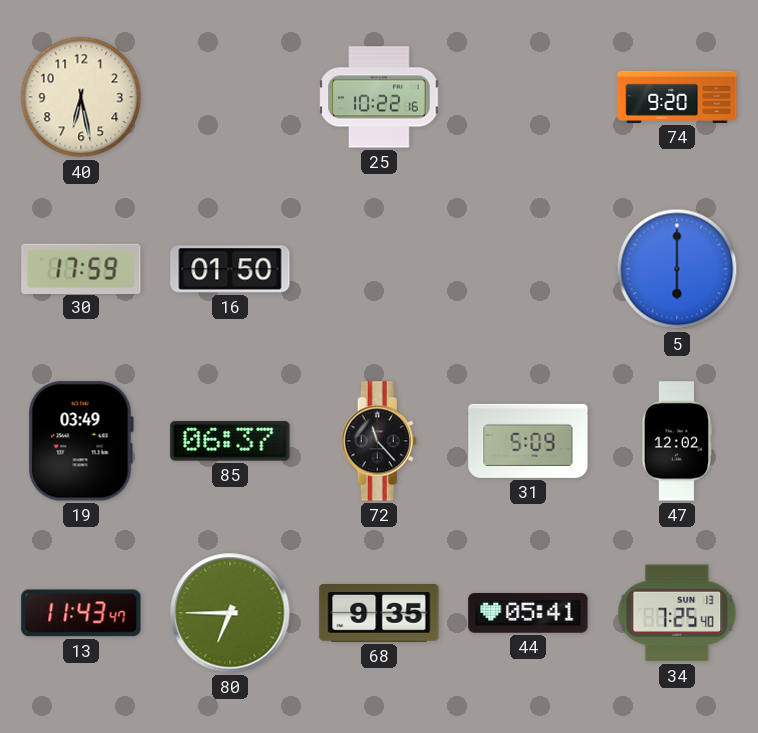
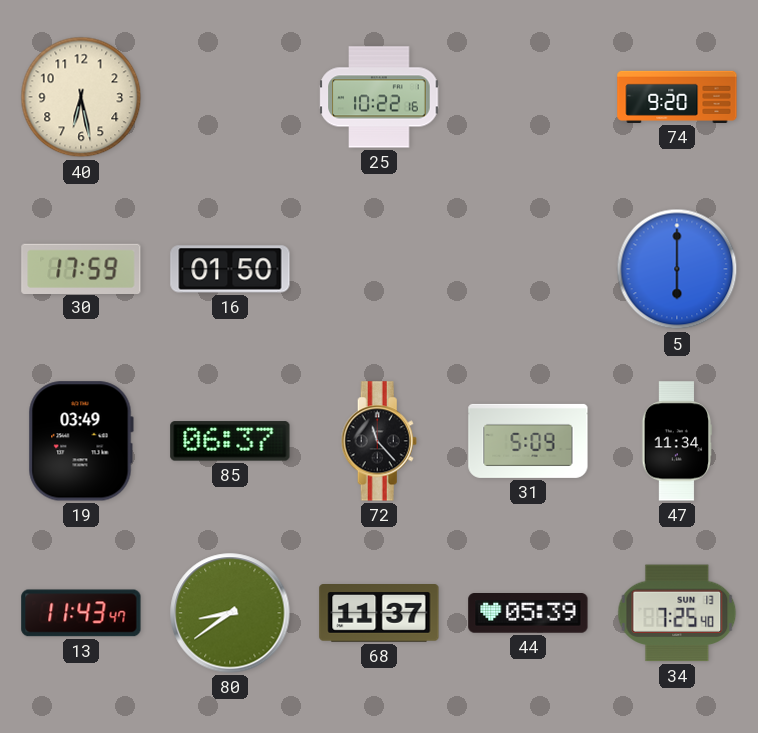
47: 12:02 -> 11:34
80: 6:45 -> 8:39
68: 9:35 -> 11:37
44: 05:41 -> 05:39
